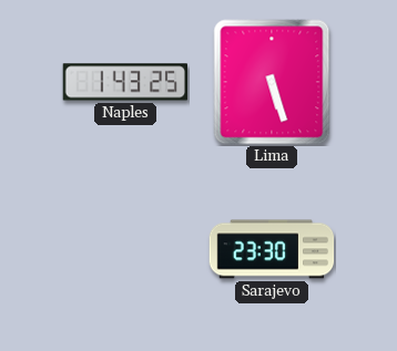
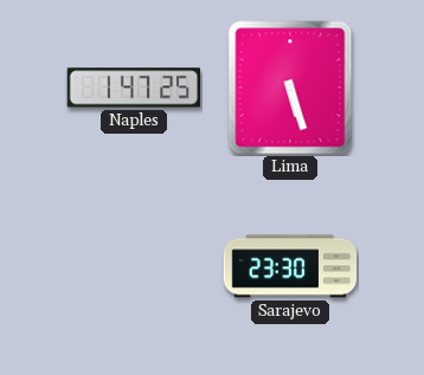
Naples: 1:43 -> 1:47
